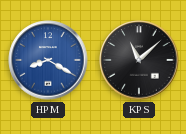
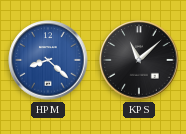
HPM: 8:20 -> 8:22
